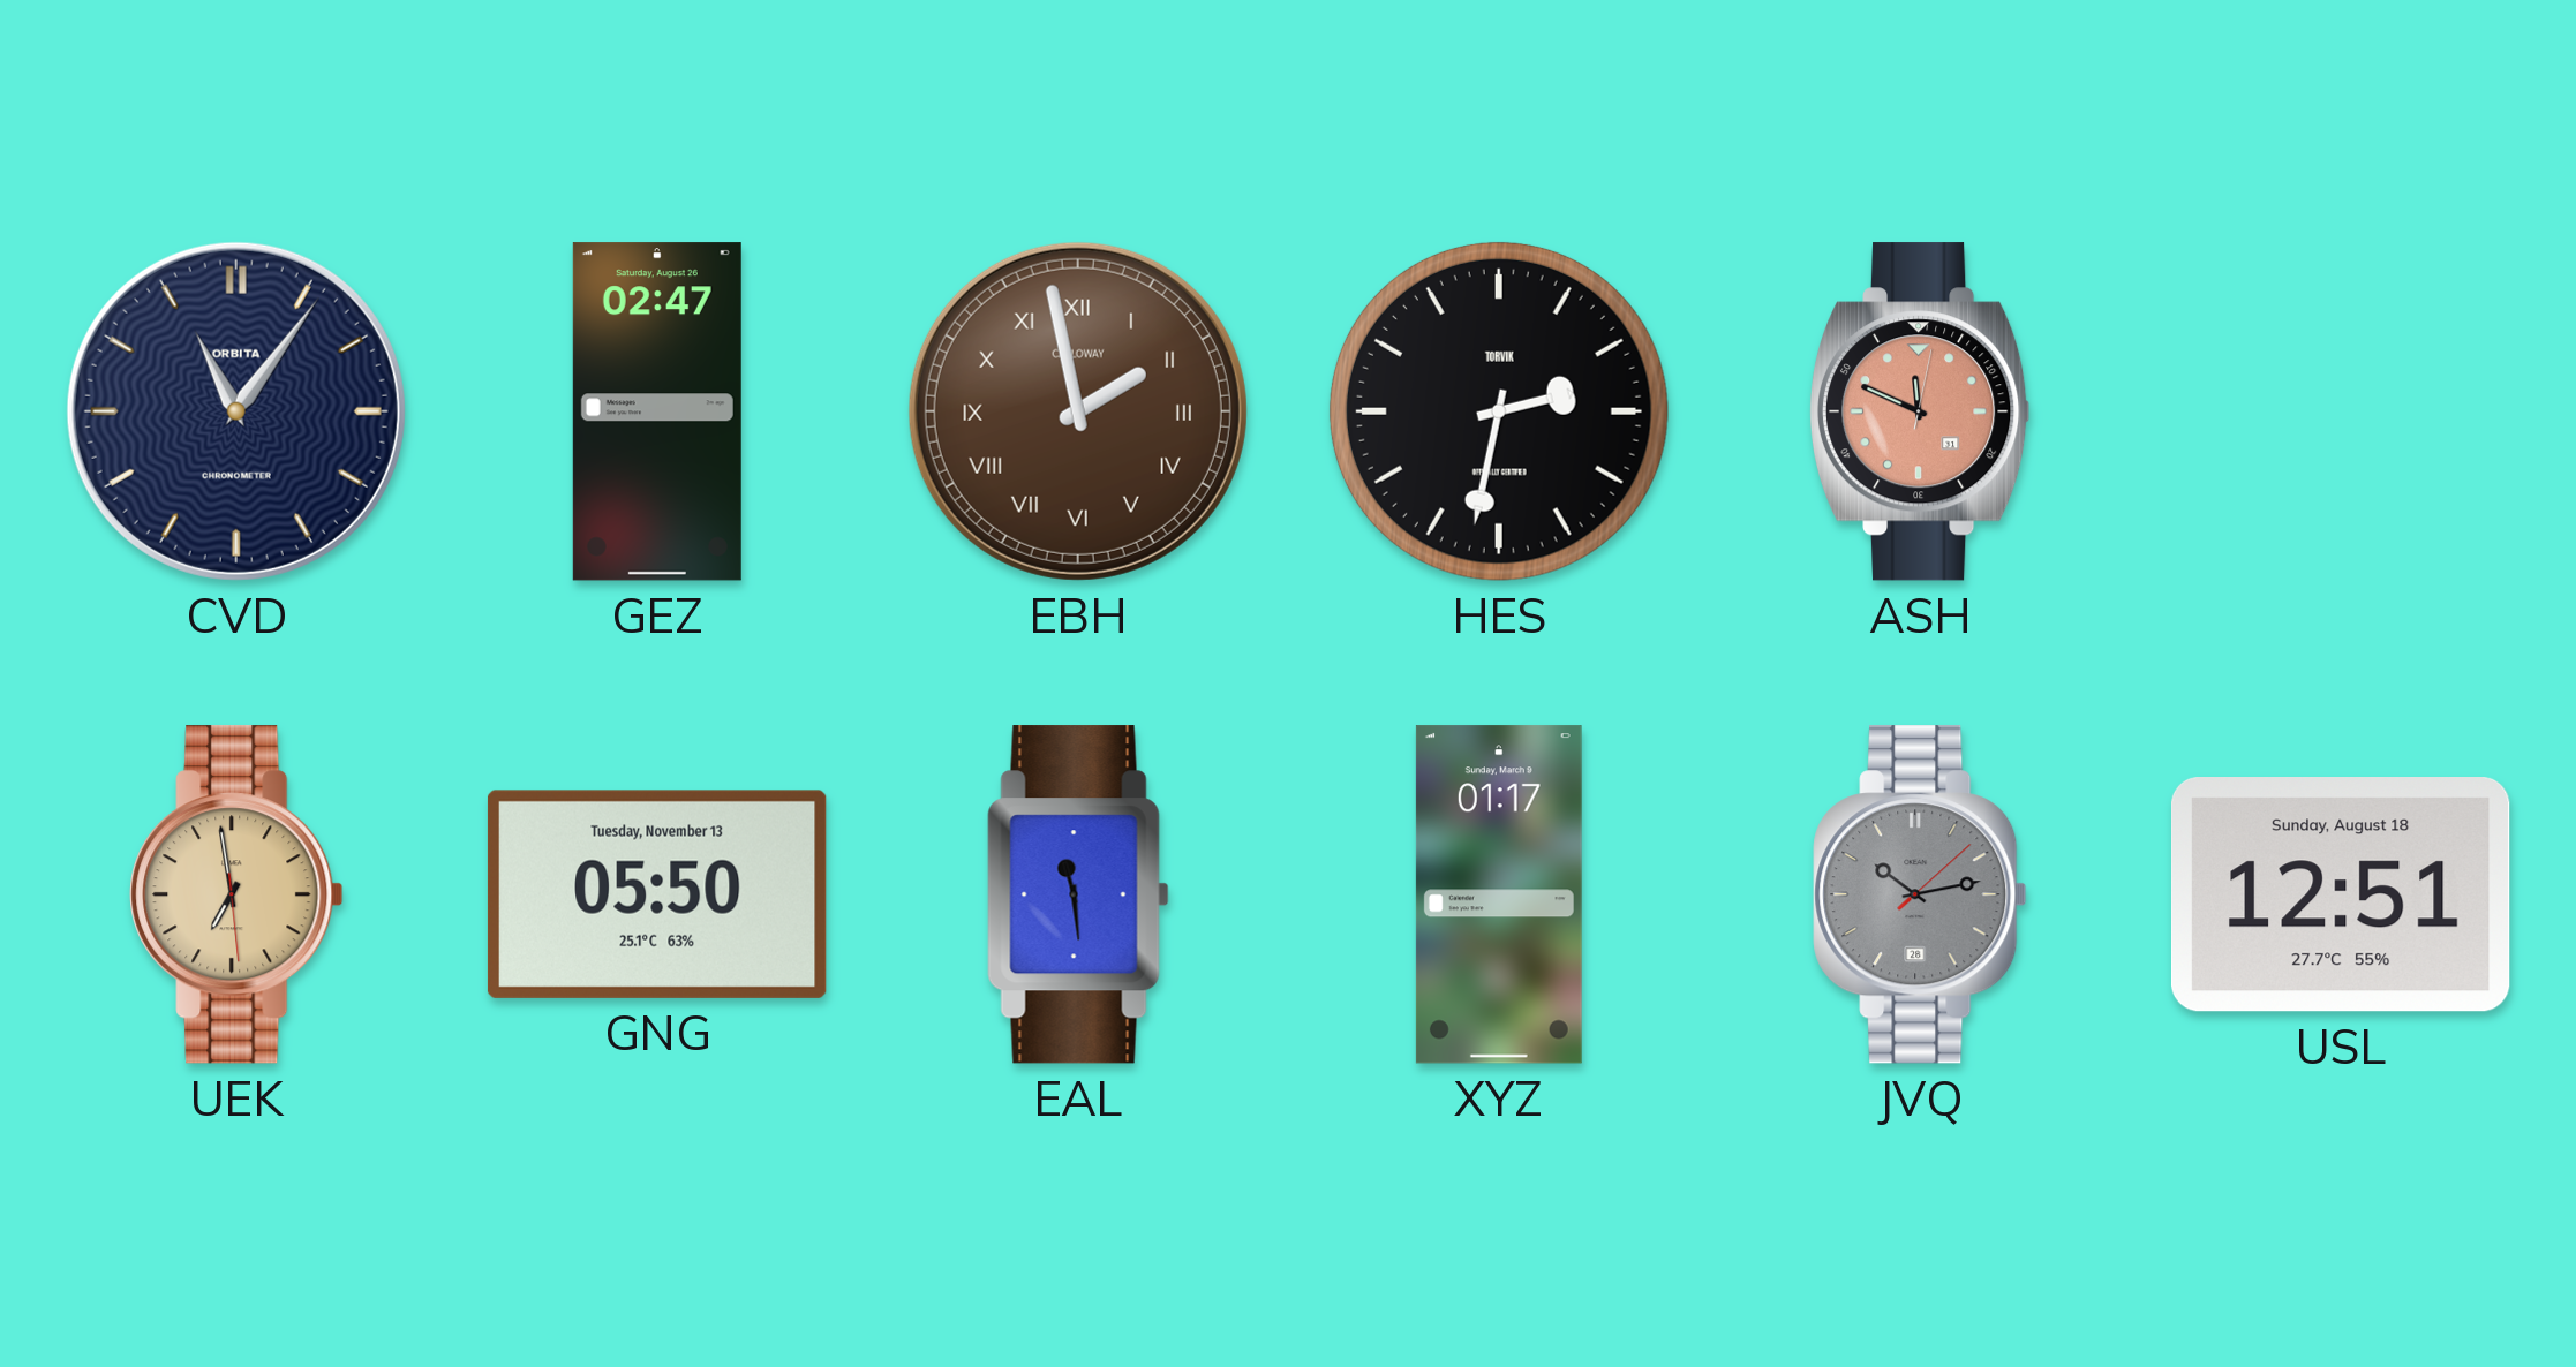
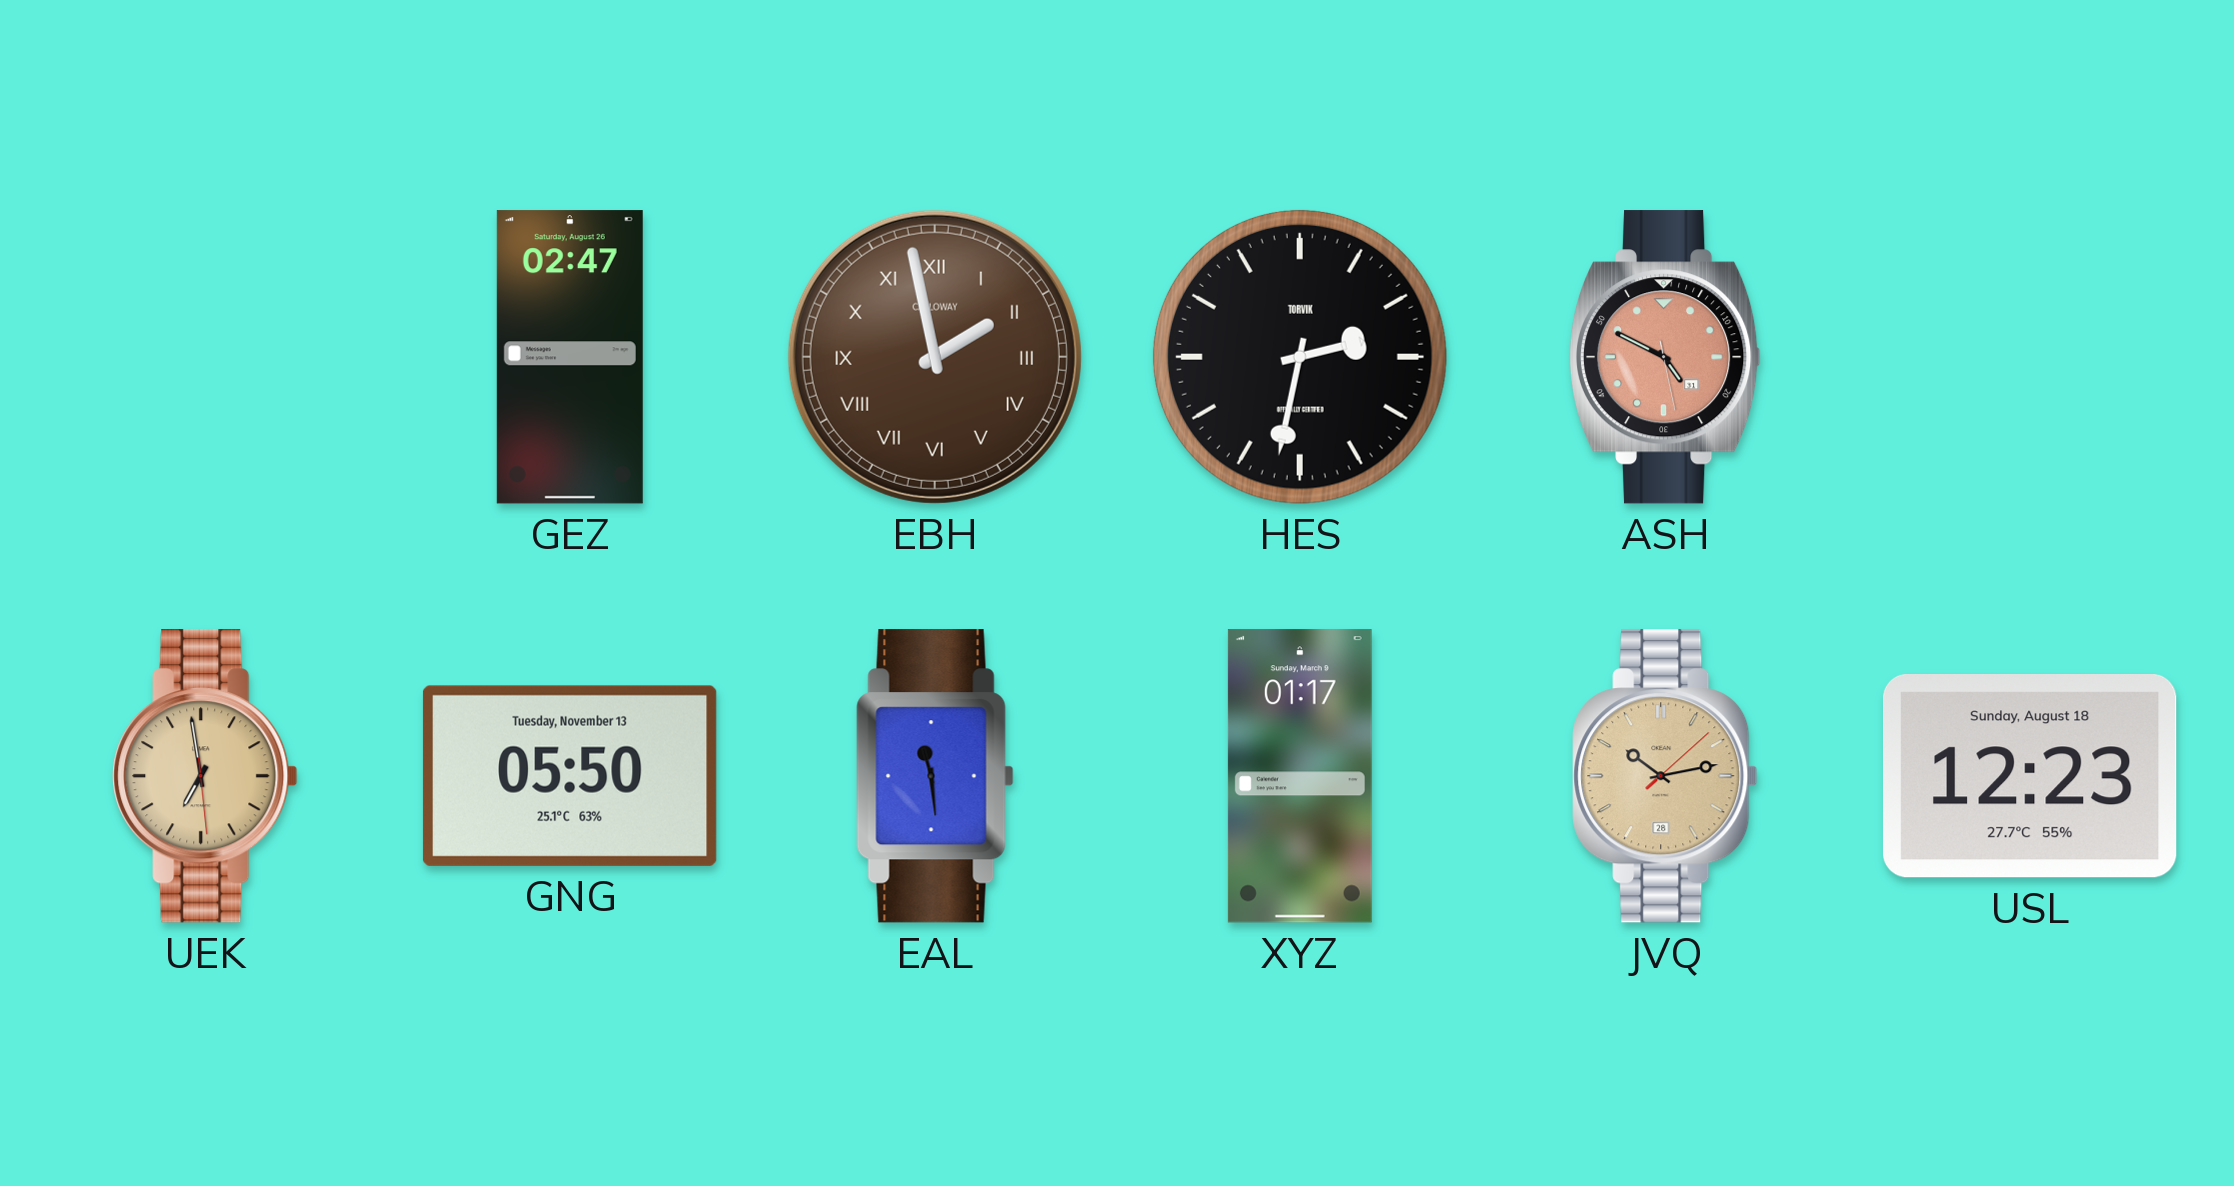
CVD: 11:06 -> none
ASH: 11:49 -> 4:49
JVQ dial: grey -> champagne
USL: 12:51 -> 12:23
